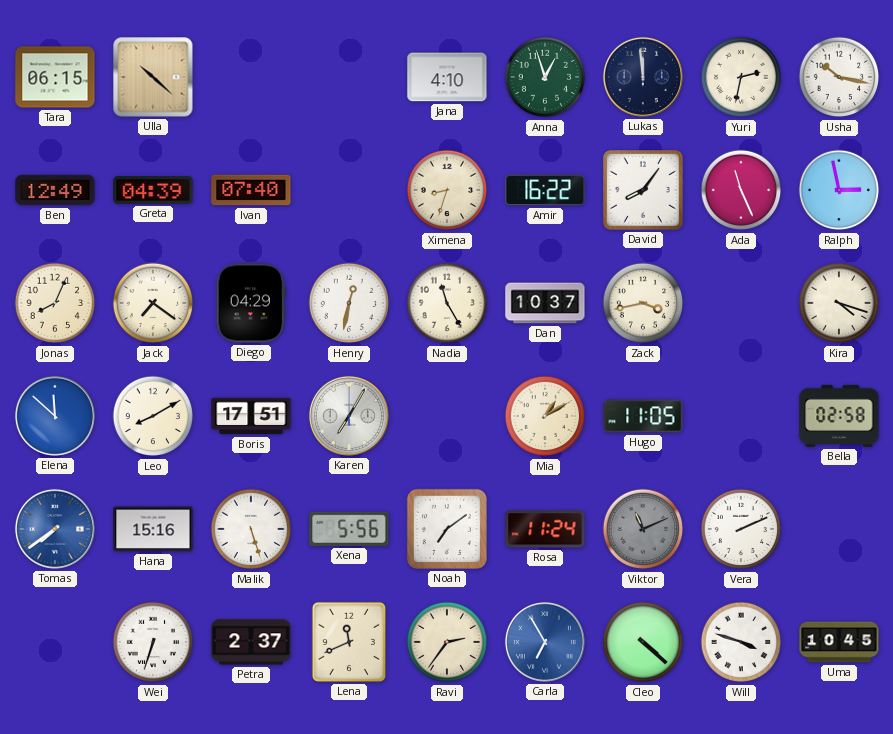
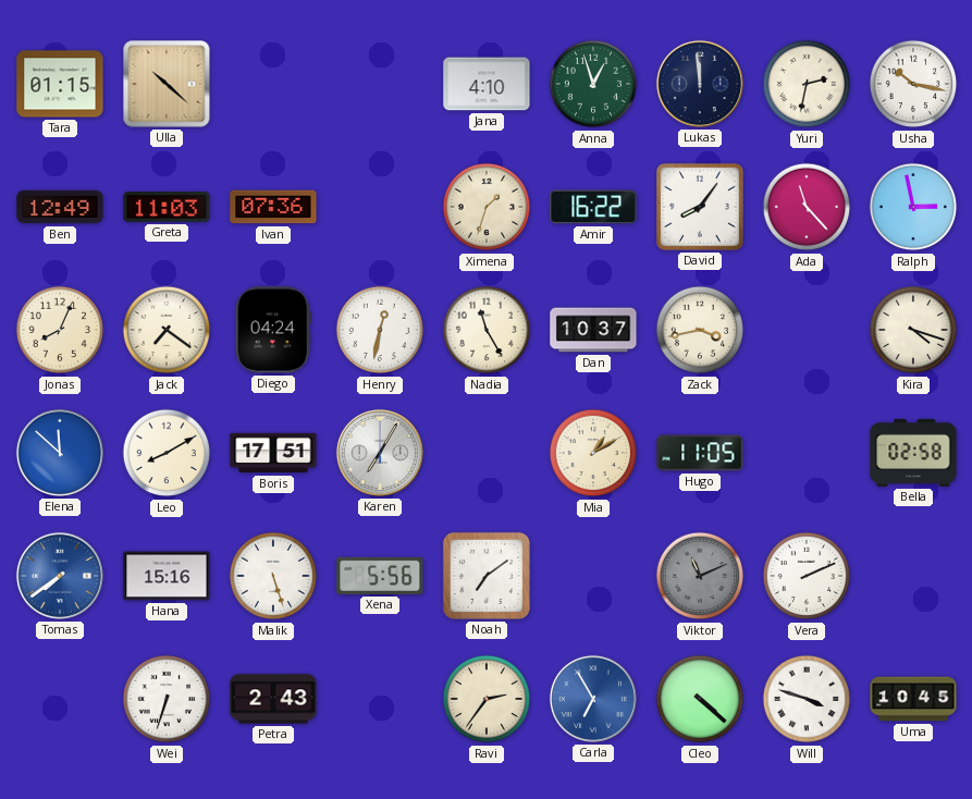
Tara: 06:15 -> 01:15
Greta: 04:39 -> 11:03
Ivan: 07:40 -> 07:36
Ximena: 8:33 -> 1:33
Ada: 11:26 -> 11:23
Diego: 04:29 -> 04:24
Rosa: 11:24 -> none
Petra: 2:37 -> 2:43
Lena: 11:41 -> none
